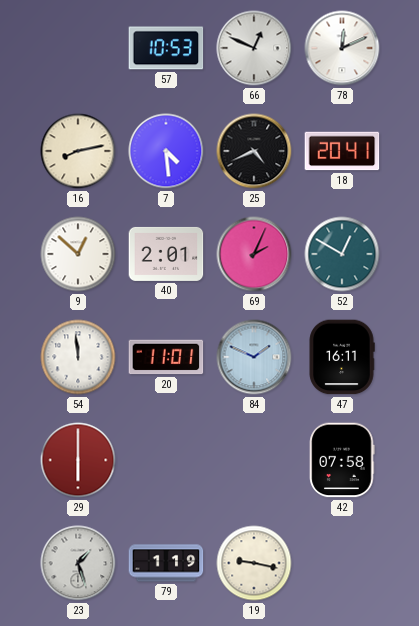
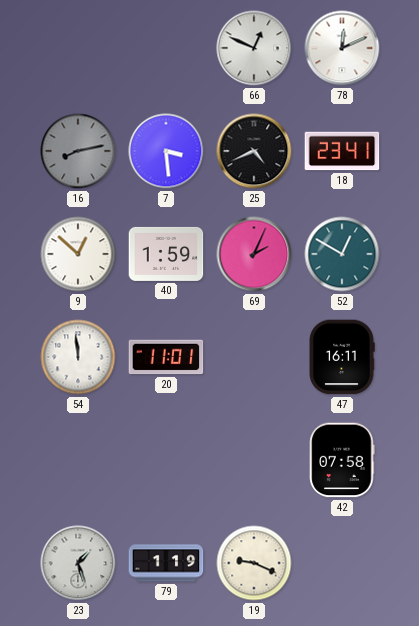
57: 10:53 -> none
16 dial: cream -> grey
7: 4:29 -> 3:29
18: 20:41 -> 23:41
40: 2:01 -> 1:59
84: 1:49 -> none
29: 6:00 -> none
19: 9:17 -> 9:19
